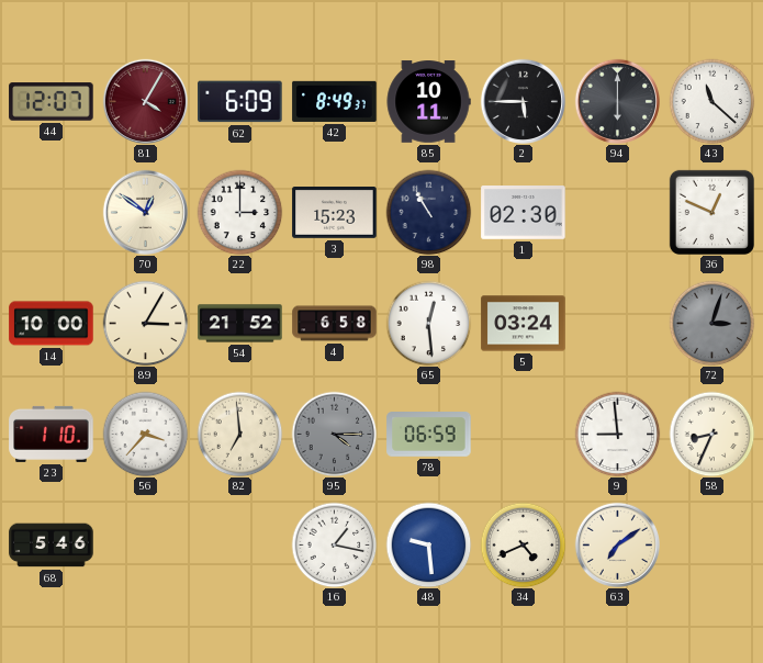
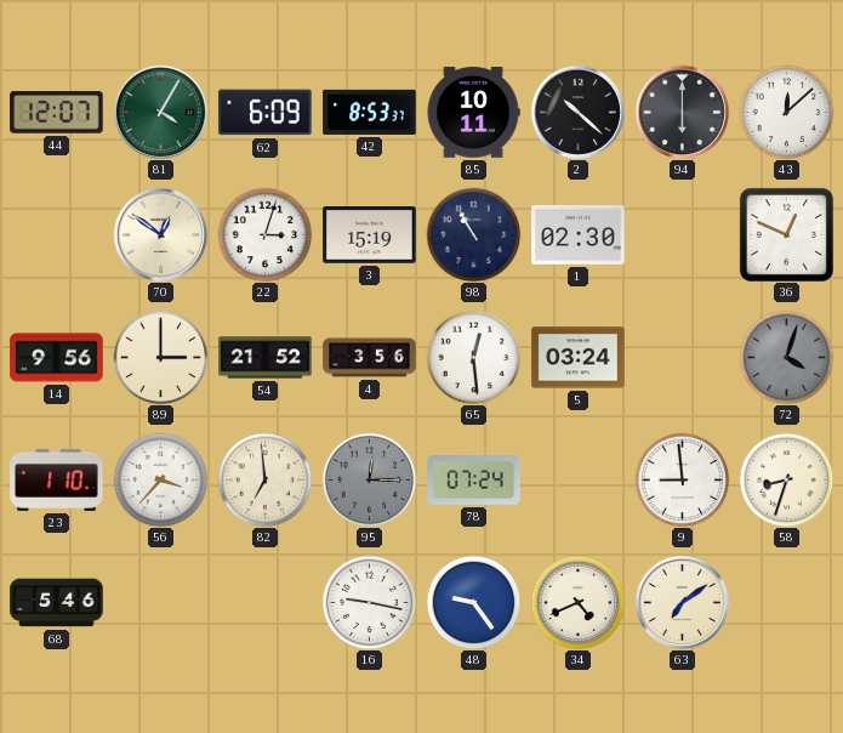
81 dial: burgundy -> green
42: 8:49 -> 8:53
2: 5:45 -> 10:22
43: 11:22 -> 12:08
22: 3:00 -> 3:03
3: 15:23 -> 15:19
14: 10:00 -> 9:56
89: 3:05 -> 3:00
4: 6:58 -> 3:56
72: 3:03 -> 4:03
95: 4:15 -> 12:15
78: 06:59 -> 07:24
58: 8:34 -> 8:33
16: 1:17 -> 9:17
48: 9:29 -> 9:24
